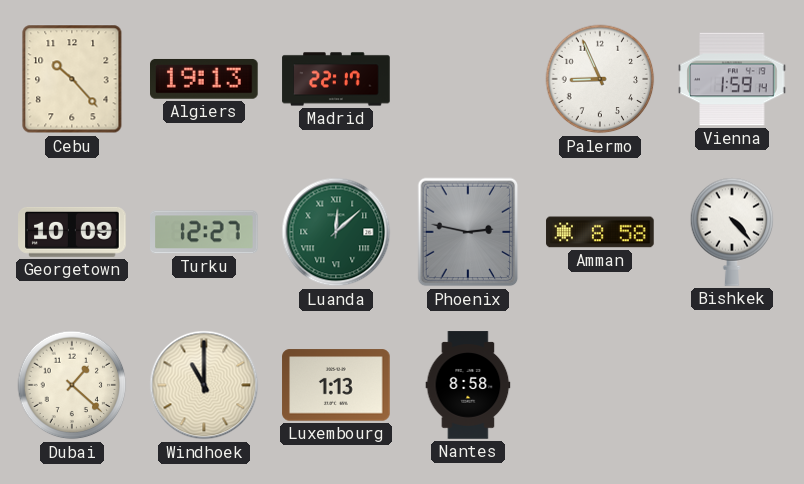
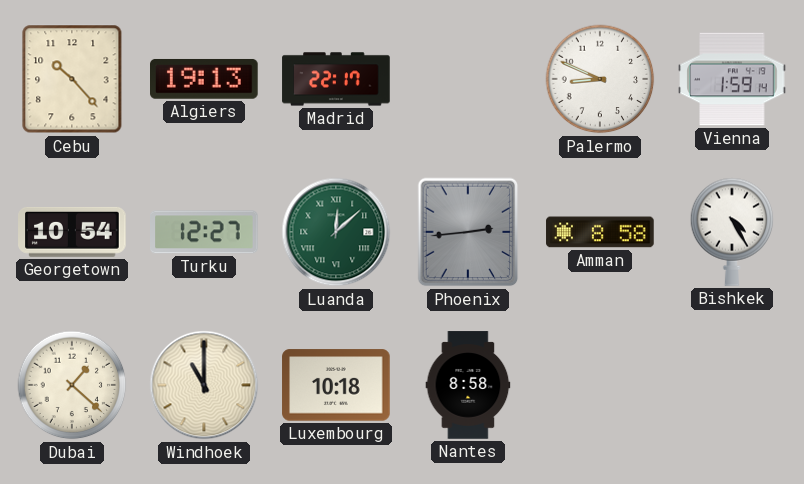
Palermo: 8:56 -> 8:49
Georgetown: 10:09 -> 10:54
Phoenix: 2:47 -> 2:44
Bishkek: 4:23 -> 4:25
Luxembourg: 1:13 -> 10:18
